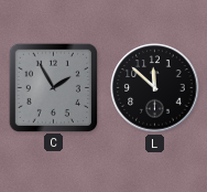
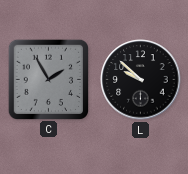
L: 11:52 -> 9:52
